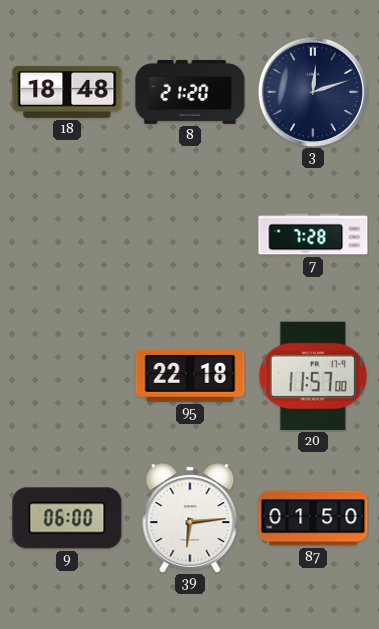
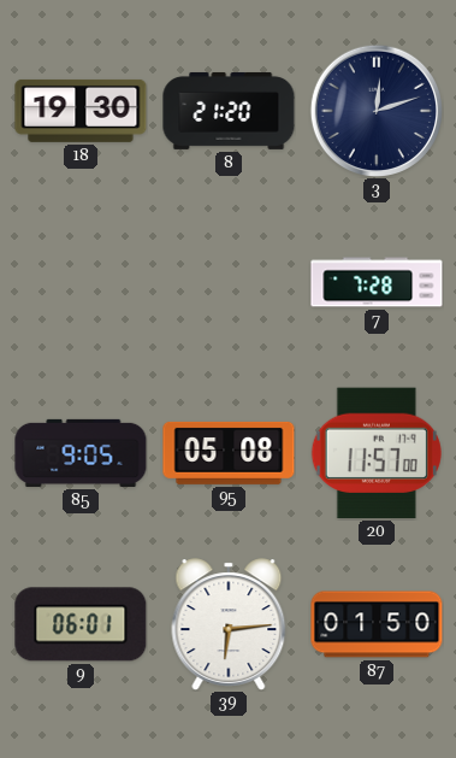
18: 18:48 -> 19:30
85: none -> 9:05
95: 22:18 -> 05:08
9: 06:00 -> 06:01
